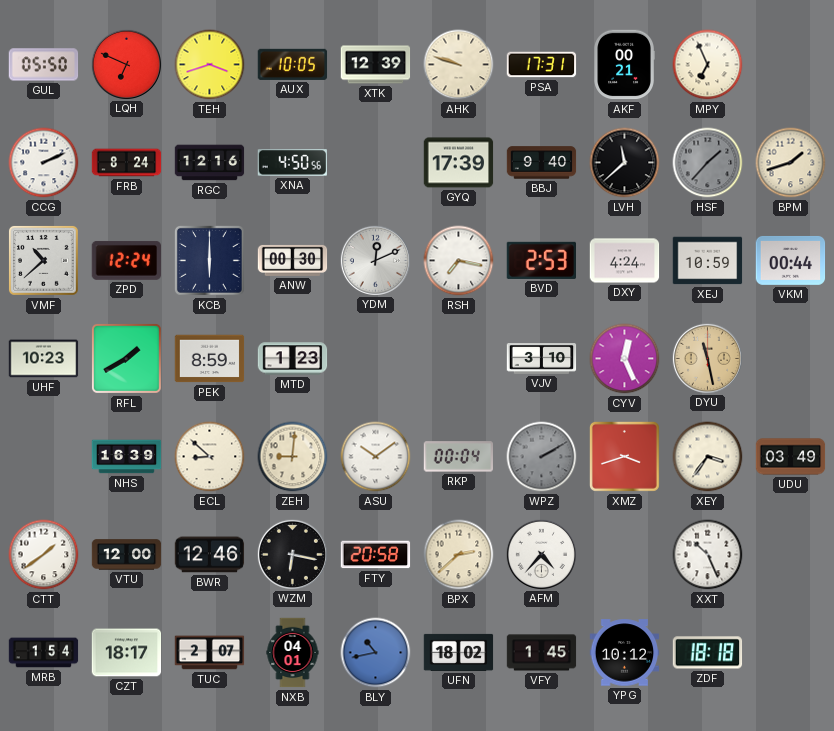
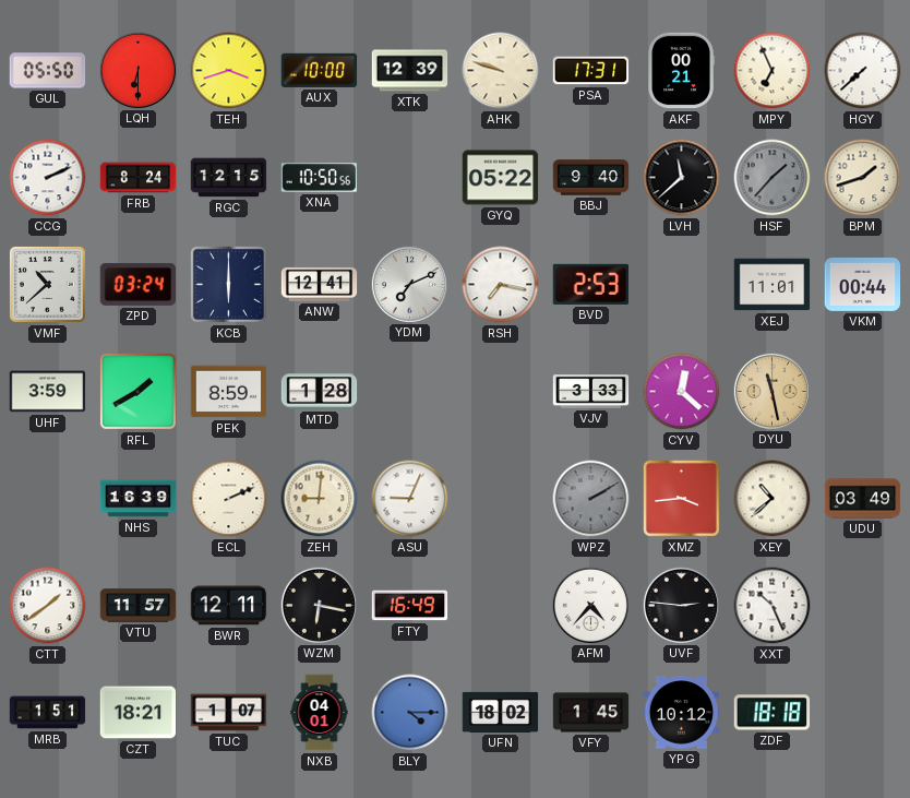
LQH: 6:49 -> 6:30
AUX: 10:05 -> 10:00
HGY: none -> 7:38
RGC: 12:16 -> 12:15
XNA: 4:50 -> 10:50
GYQ: 17:39 -> 05:22
ZPD: 12:24 -> 03:24
ANW: 00:30 -> 12:41
YDM: 12:11 -> 7:11
DXY: 4:24 -> none
XEJ: 10:59 -> 11:01
UHF: 10:23 -> 3:59
MTD: 1:23 -> 1:28
VJV: 3:10 -> 3:33
CYV: 12:26 -> 12:22
ECL: 8:52 -> 2:11
ASU: 10:09 -> 9:04
RKP: 00:04 -> none
XMZ: 3:42 -> 3:44
XEY: 3:36 -> 10:38
VTU: 12:00 -> 11:57
BWR: 12:46 -> 12:11
FTY: 20:58 -> 16:49
BPX: 2:38 -> none
UVF: none -> 2:46
MRB: 1:54 -> 1:51
CZT: 18:17 -> 18:21
TUC: 2:07 -> 1:07
BLY: 10:43 -> 4:15
